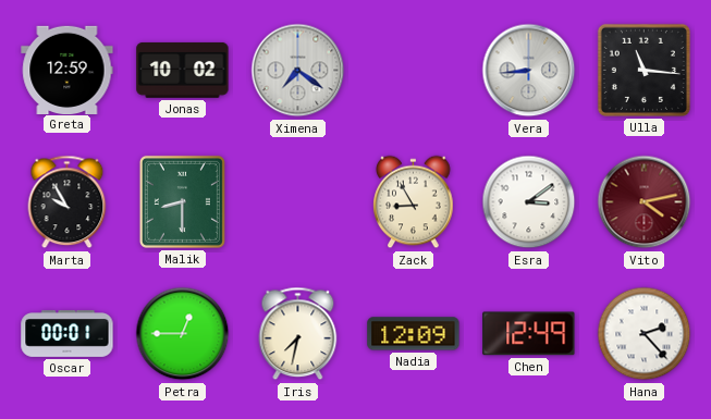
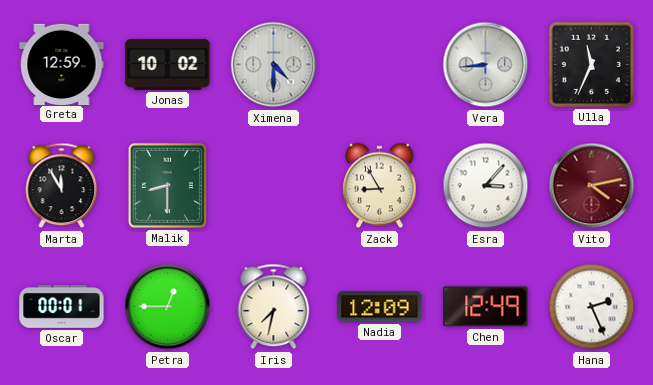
Ximena: 7:21 -> 4:30
Ulla: 11:16 -> 11:34
Marta: 9:55 -> 11:55
Esra: 3:09 -> 3:07
Hana: 2:23 -> 2:26
